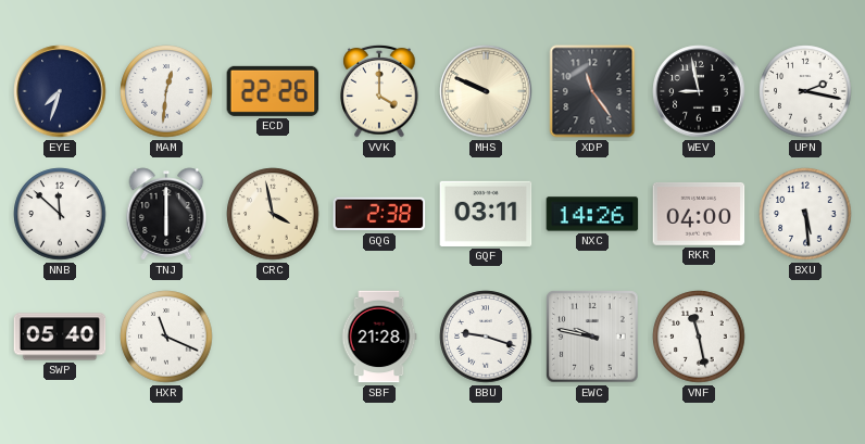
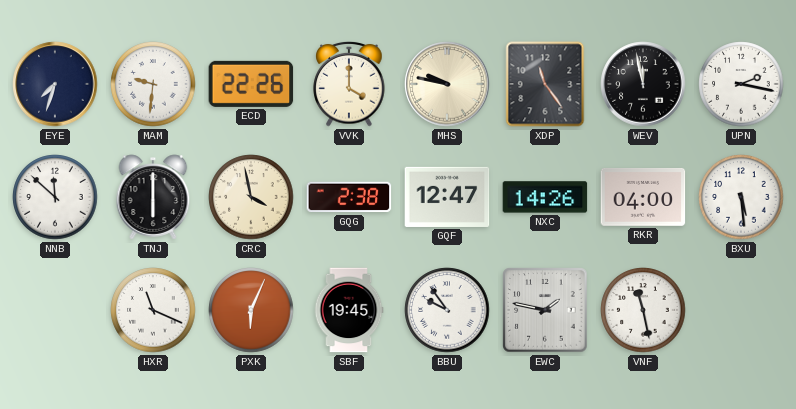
MAM: 12:31 -> 9:31
MHS: 9:49 -> 9:47
WEV: 8:58 -> 11:58
GQF: 03:11 -> 12:47
SWP: 05:40 -> none
PXK: none -> 6:04
SBF: 21:28 -> 19:45
BBU: 9:18 -> 9:54
EWC: 9:47 -> 1:47
